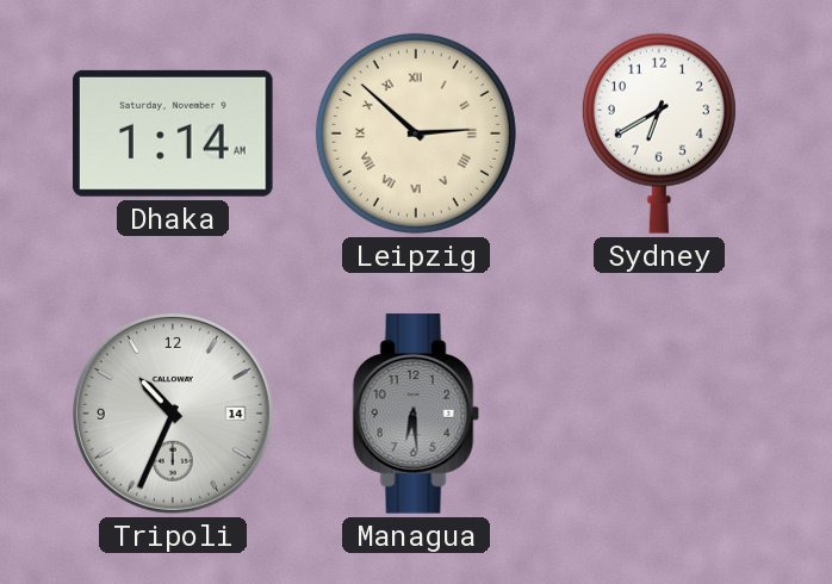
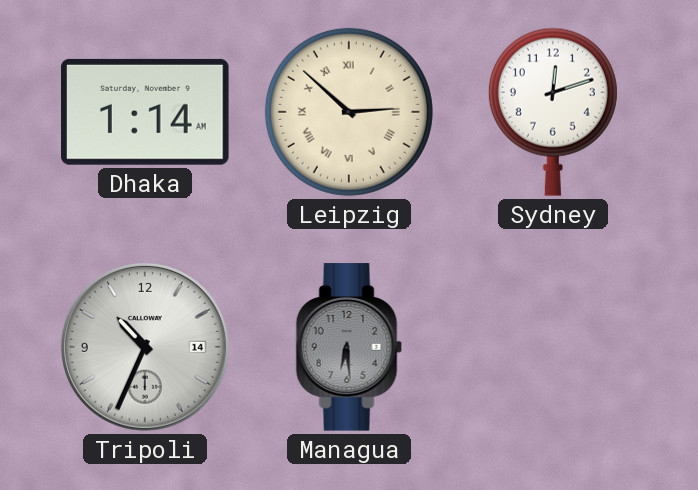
Sydney: 6:40 -> 12:12
